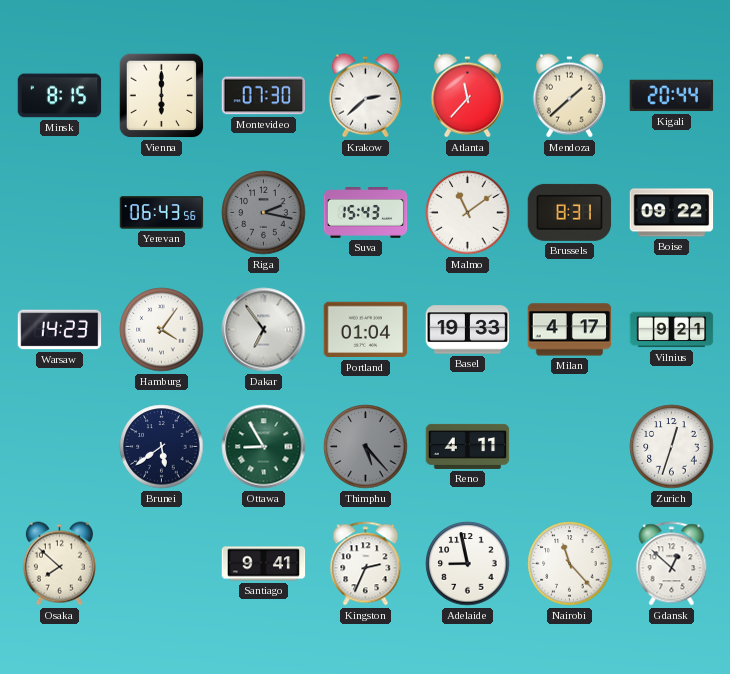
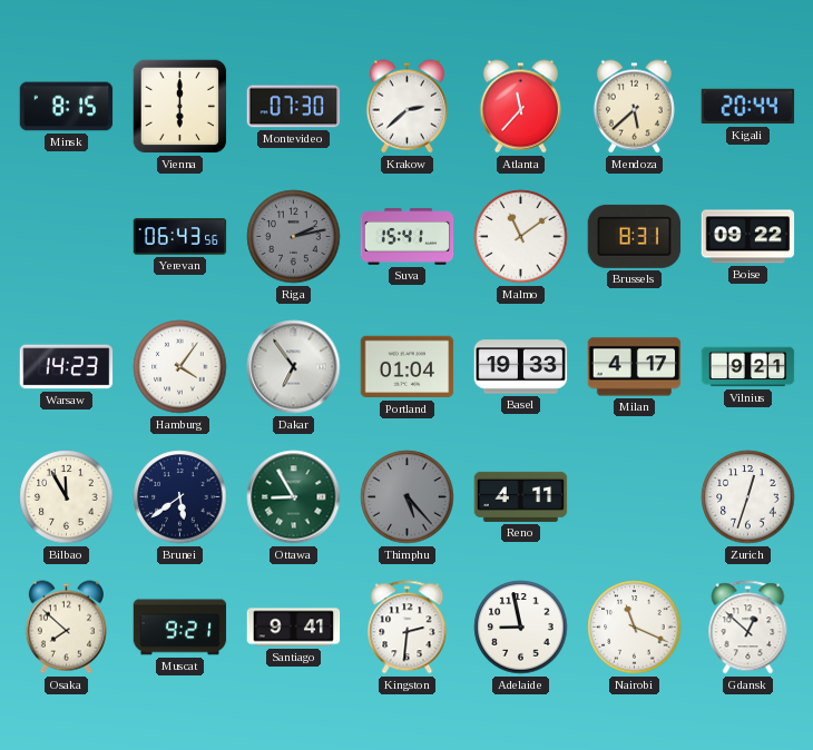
Mendoza: 1:38 -> 5:38
Riga: 2:17 -> 2:13
Suva: 15:43 -> 15:41
Bilbao: none -> 11:55
Muscat: none -> 9:21
Kingston: 2:34 -> 2:31
Nairobi: 11:23 -> 11:19
